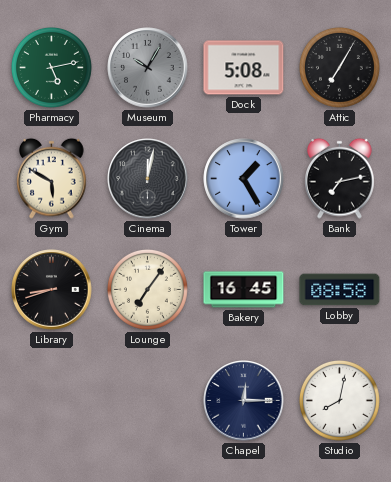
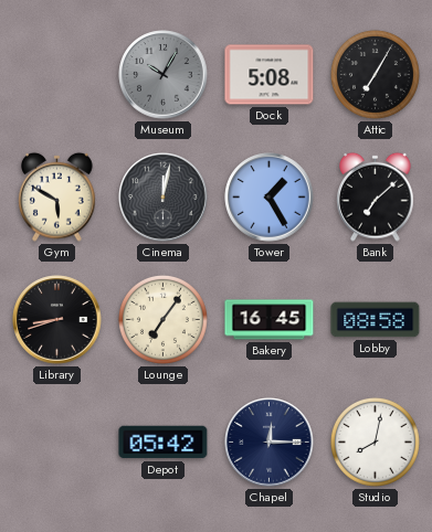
Pharmacy: 5:13 -> none
Bank: 7:13 -> 7:08
Depot: none -> 05:42
